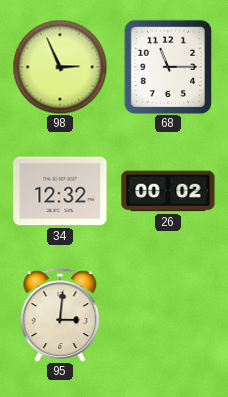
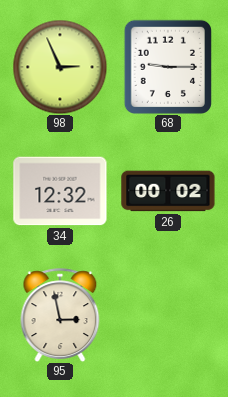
68: 11:15 -> 9:15
95: 3:01 -> 2:58
